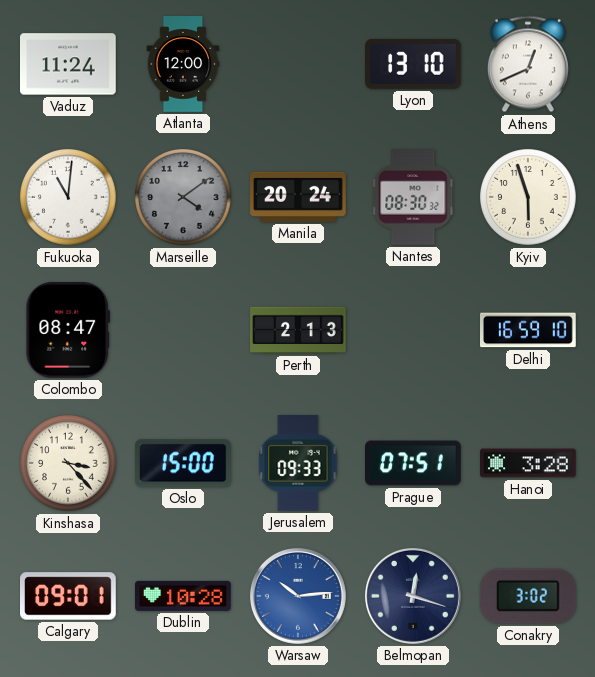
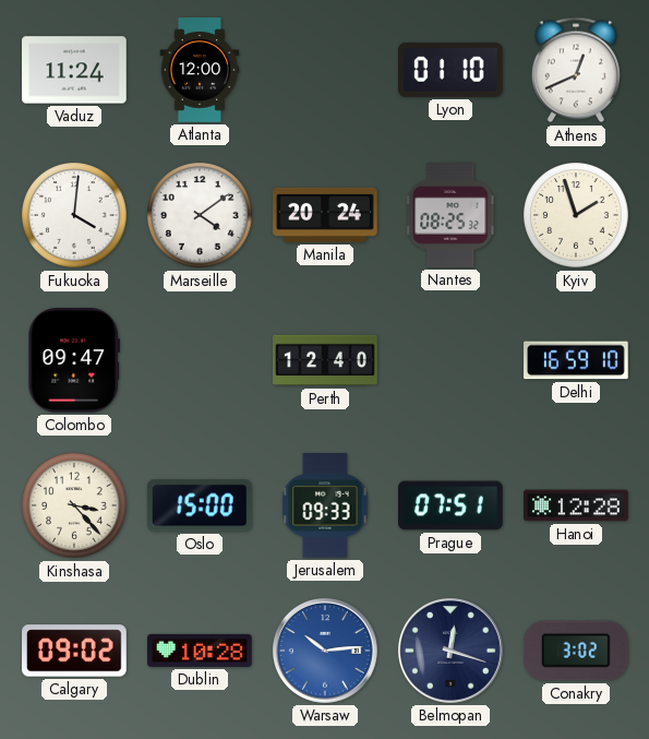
Lyon: 13:10 -> 01:10
Fukuoka: 11:01 -> 4:01
Marseille dial: grey -> white
Nantes: 08:30 -> 08:25
Kyiv: 5:57 -> 1:57
Colombo: 08:47 -> 09:47
Perth: 2:13 -> 12:40
Hanoi: 3:28 -> 12:28
Calgary: 09:01 -> 09:02
